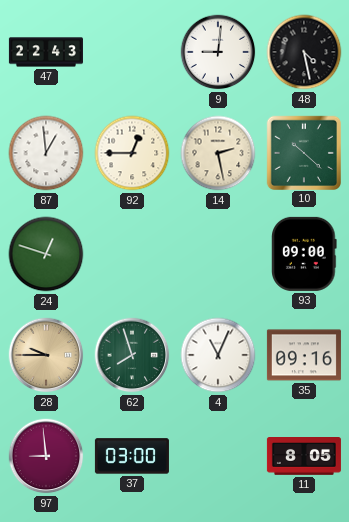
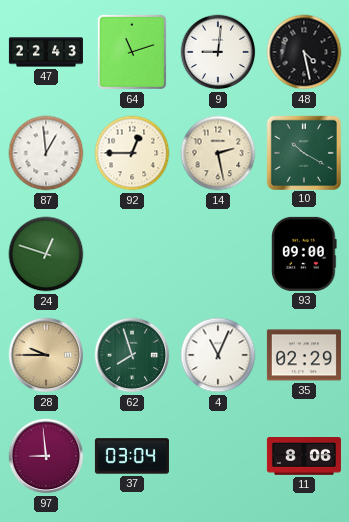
64: none -> 11:12
10: 10:22 -> 10:20
35: 09:16 -> 02:29
37: 03:00 -> 03:04
11: 8:05 -> 8:06
